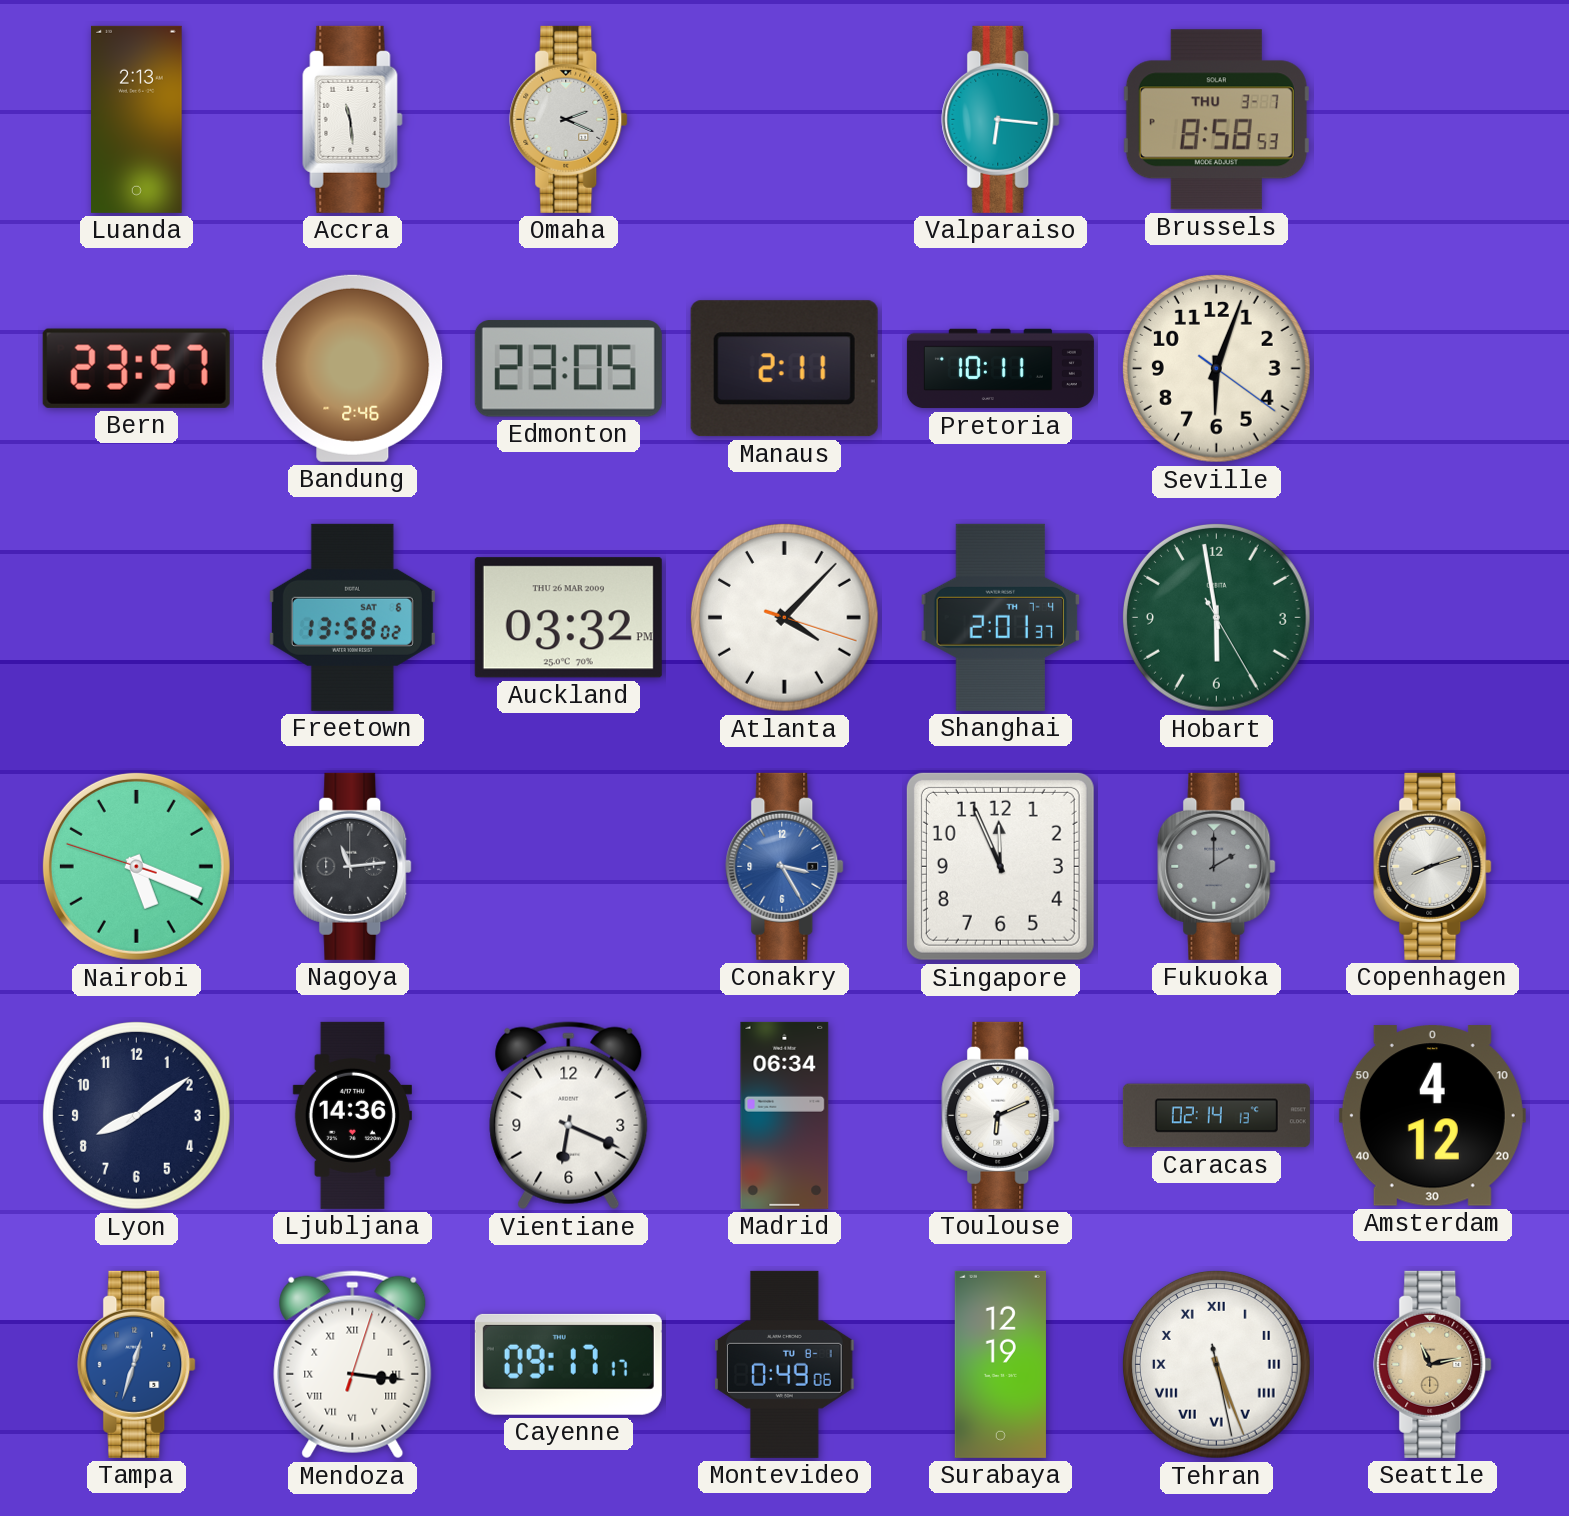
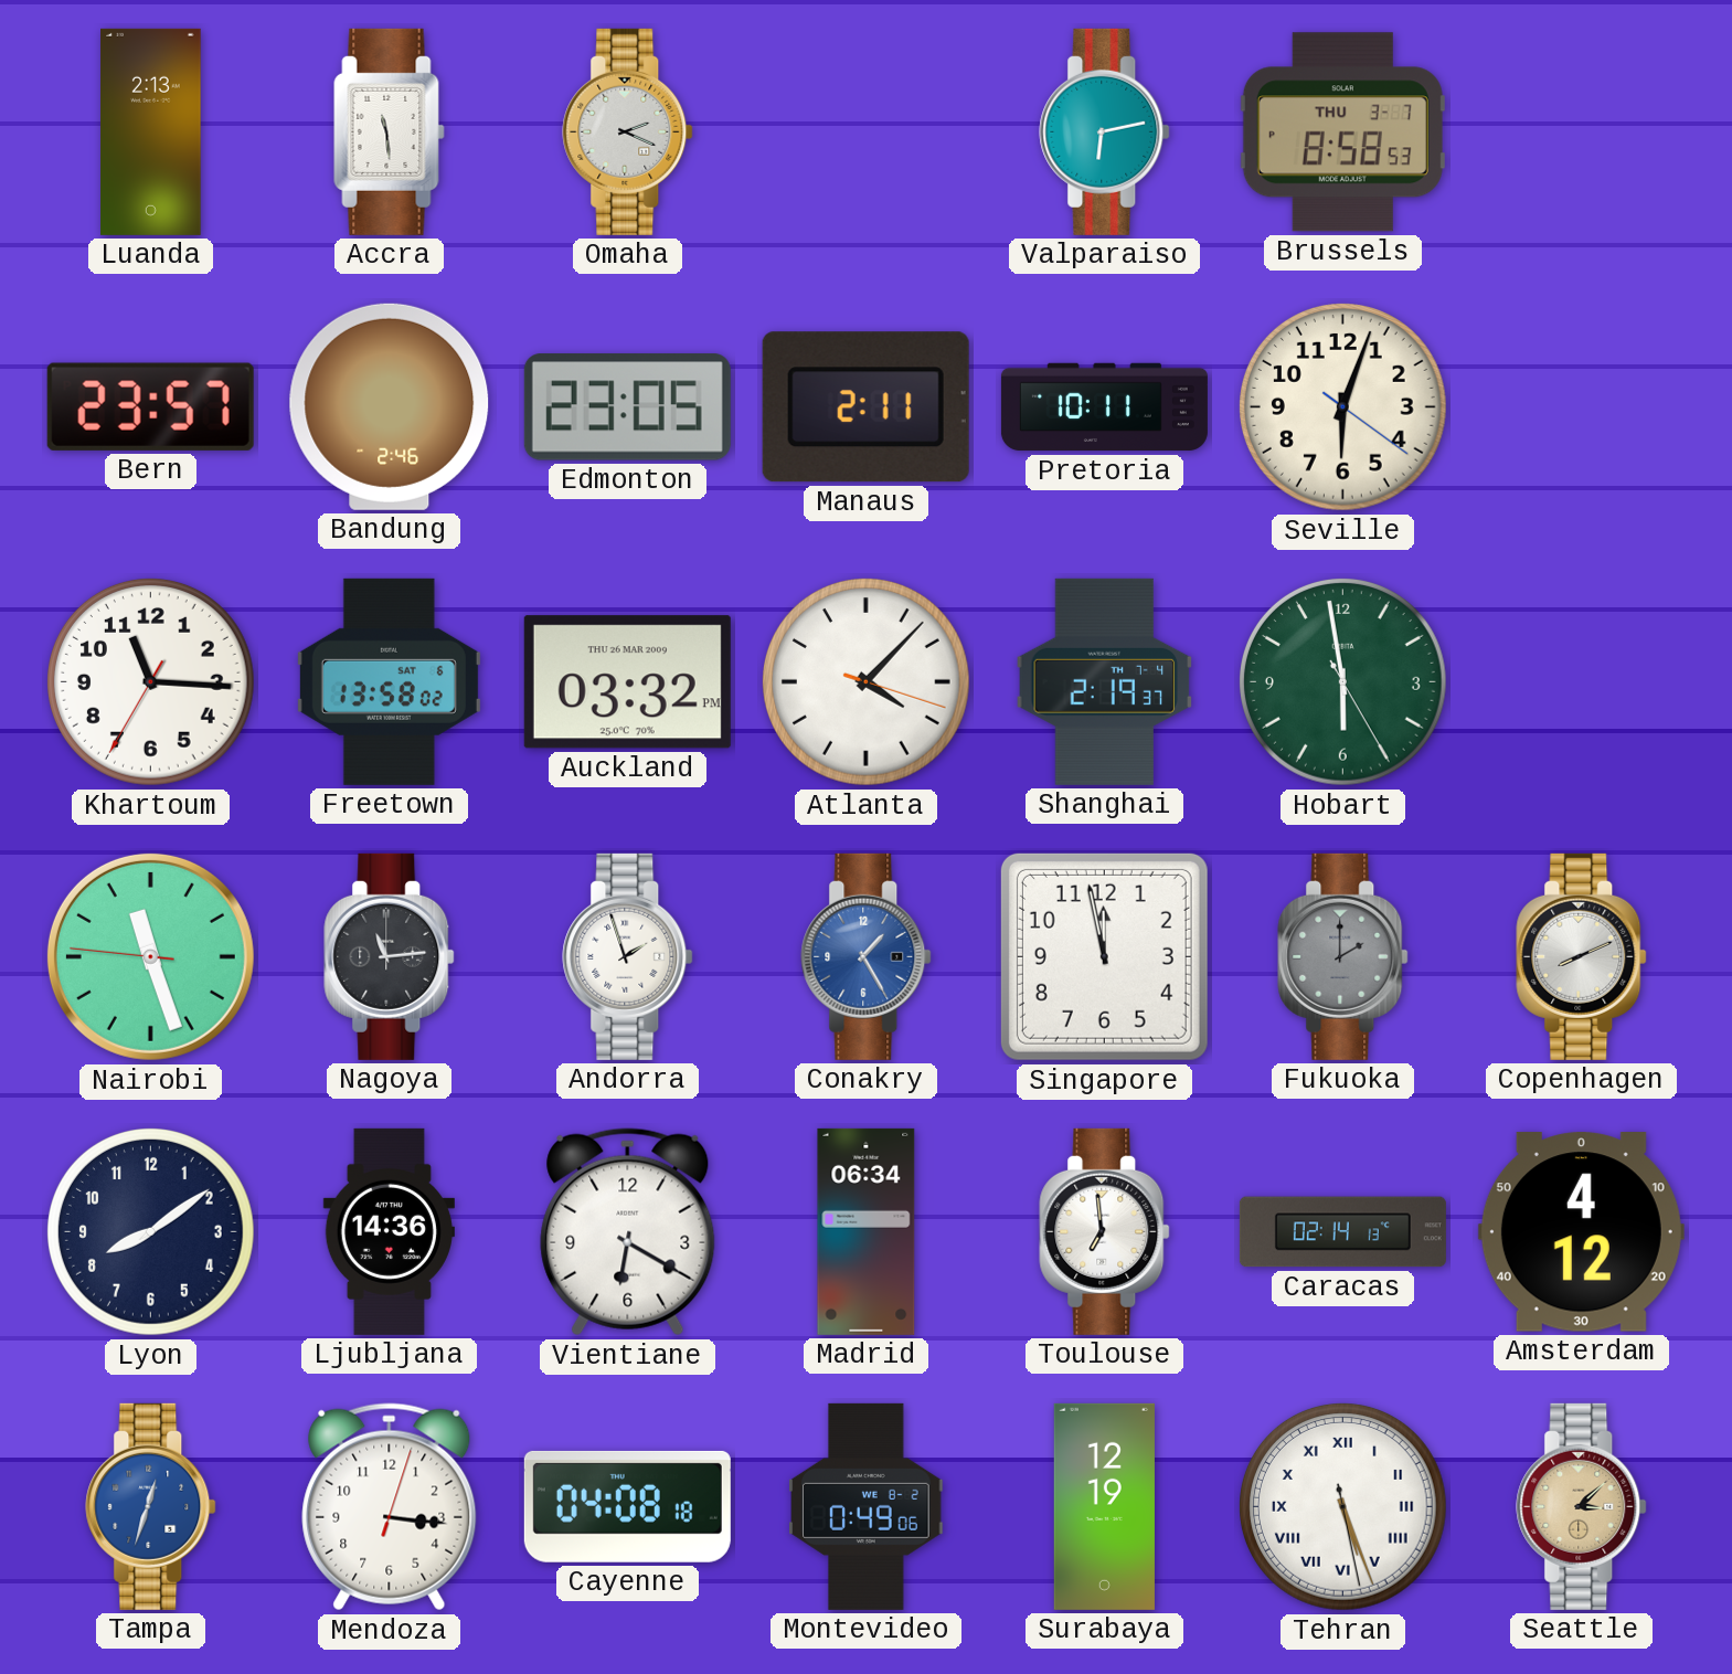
Valparaiso: 6:16 -> 6:13
Khartoum: none -> 11:15
Shanghai: 2:01 -> 2:19
Nairobi: 5:18 -> 11:26
Andorra: none -> 1:57
Conakry: 3:25 -> 1:25
Singapore: 11:56 -> 11:58
Copenhagen: 8:12 -> 8:11
Vientiane: 6:19 -> 6:20
Toulouse: 6:11 -> 6:59
Mendoza numerals: Roman -> Arabic
Cayenne: 09:17 -> 04:08
Montevideo date: TU 8-1 -> WE 8-2
Seattle: 11:13 -> 3:08
